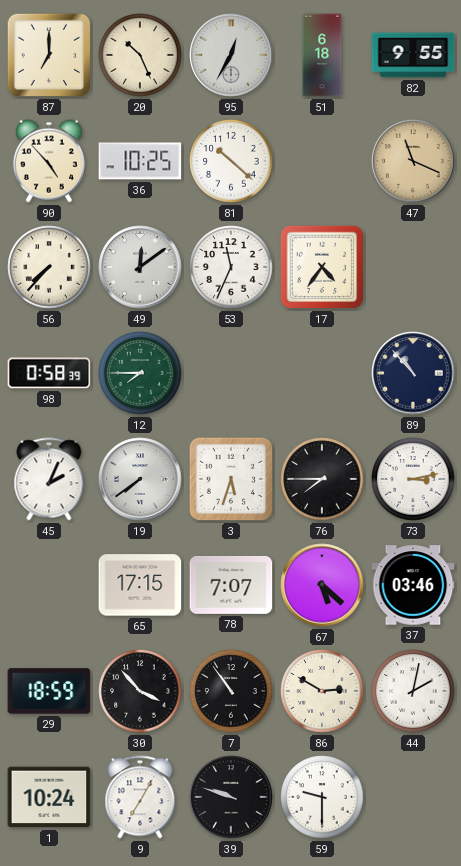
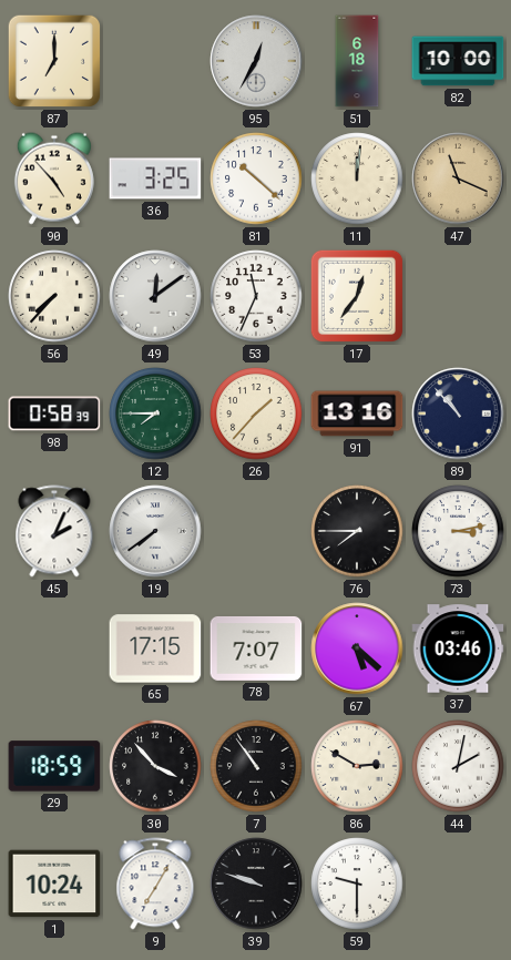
20: 10:26 -> none
82: 9:55 -> 10:00
36: 10:25 -> 3:25
11: none -> 12:01
17: 4:36 -> 12:36
26: none -> 1:37
91: none -> 13:16
3: 5:33 -> none
